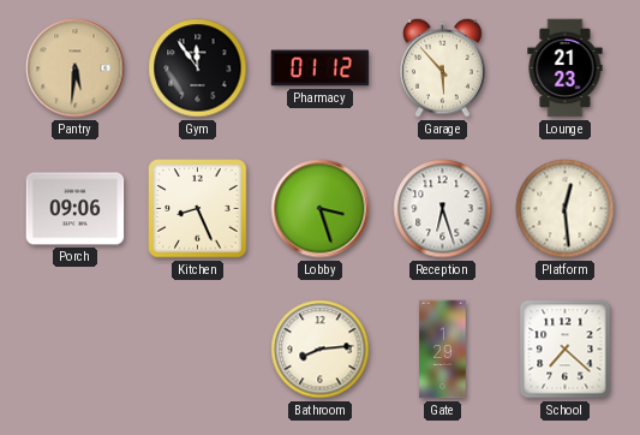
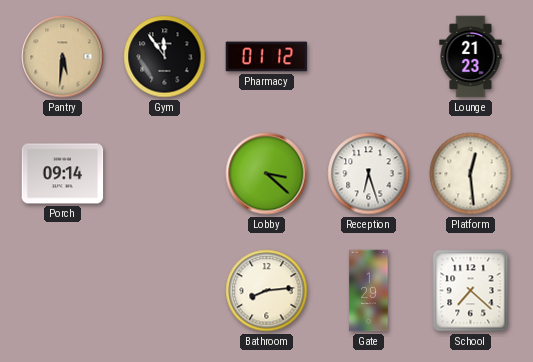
Garage: 5:53 -> none
Porch: 09:06 -> 09:14
Kitchen: 8:26 -> none
Lobby: 3:27 -> 3:22
